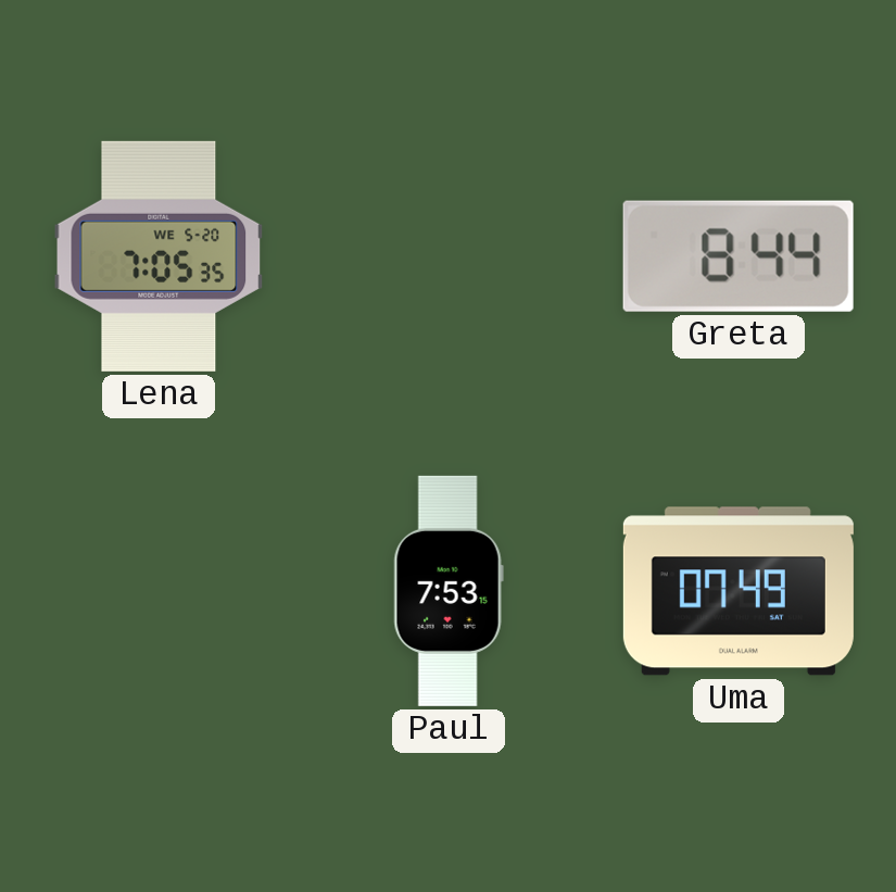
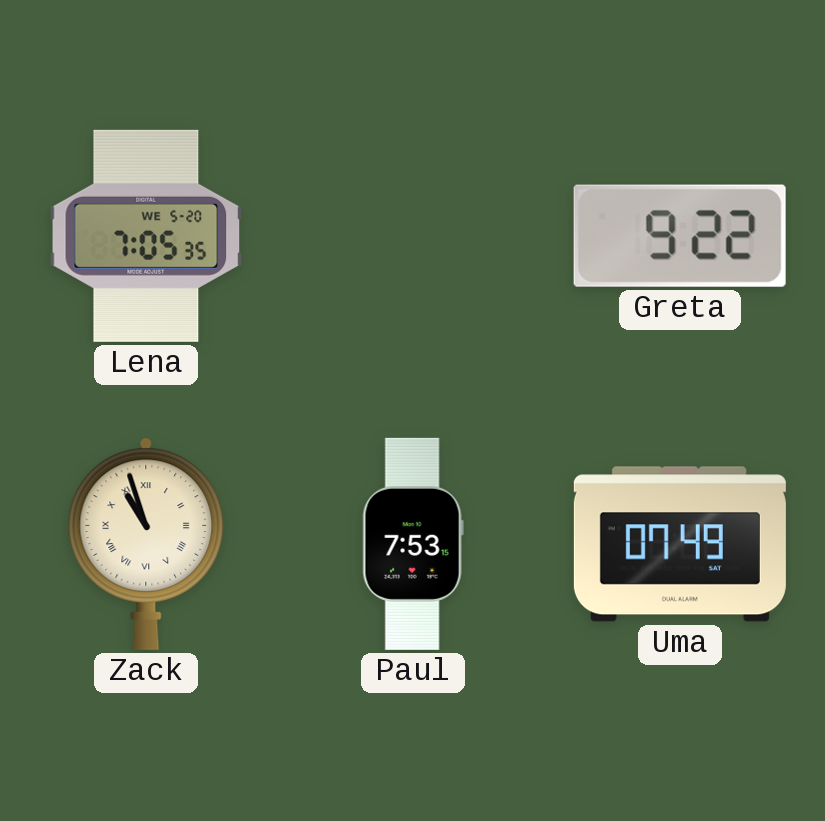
Greta: 8:44 -> 9:22
Zack: none -> 10:57
